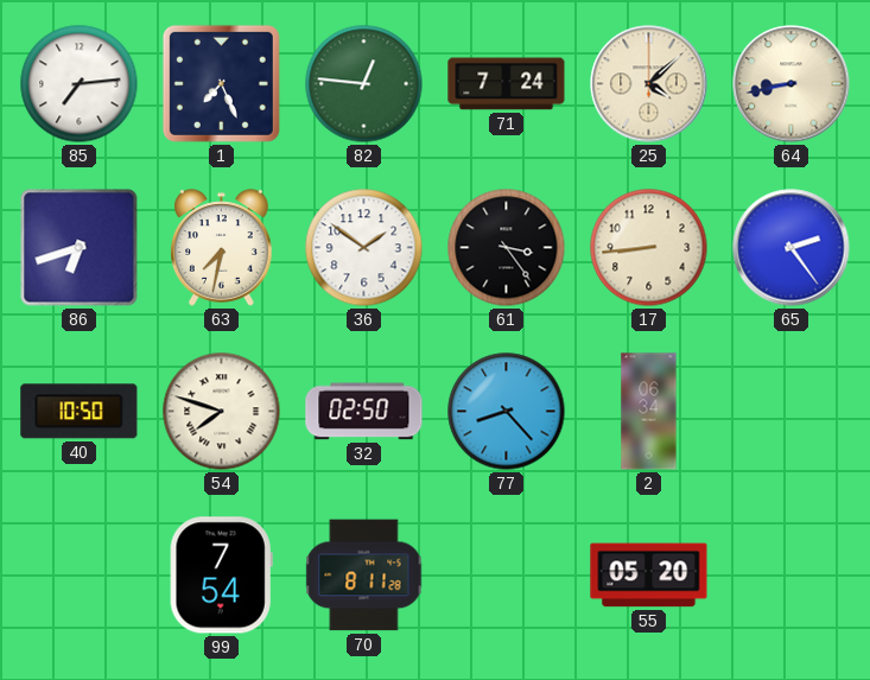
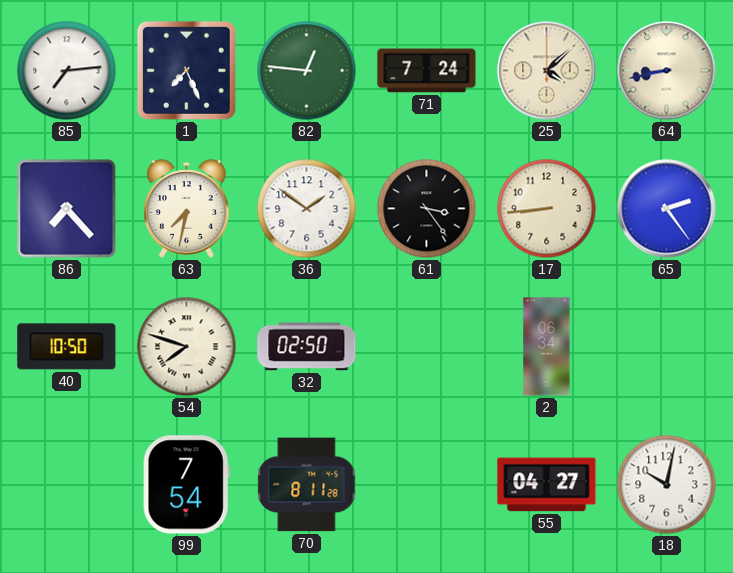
86: 6:42 -> 7:23
77: 8:23 -> none
55: 05:20 -> 04:27
18: none -> 10:02
